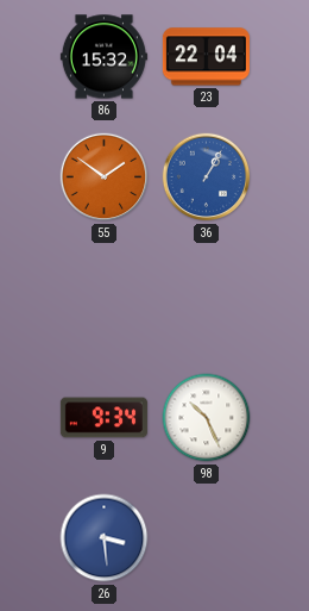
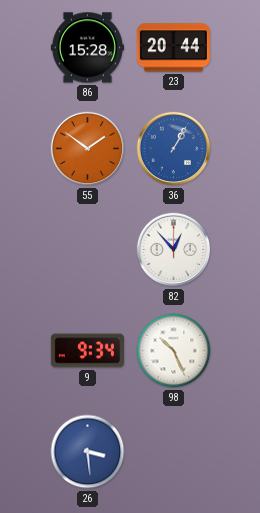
86: 15:32 -> 15:28
23: 22:04 -> 20:44
82: none -> 12:53
